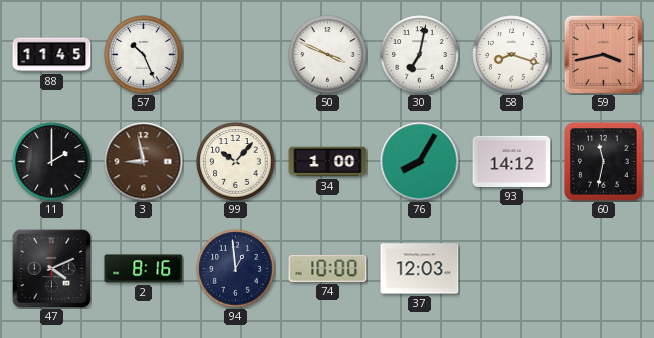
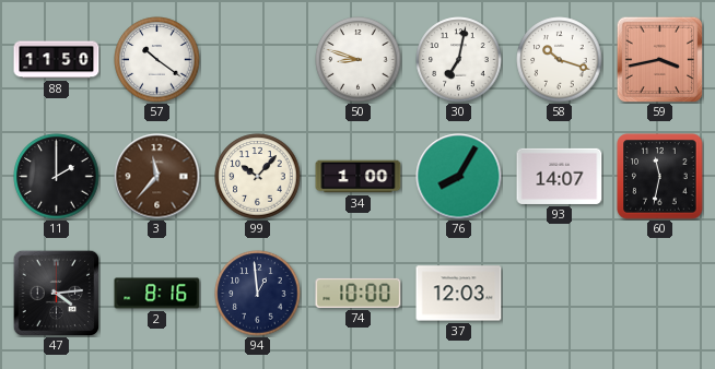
88: 11:45 -> 11:50
57: 10:26 -> 10:21
50: 3:49 -> 8:48
58: 8:18 -> 10:18
3: 8:58 -> 11:37
93: 14:12 -> 14:07
47: 4:11 -> 4:14
